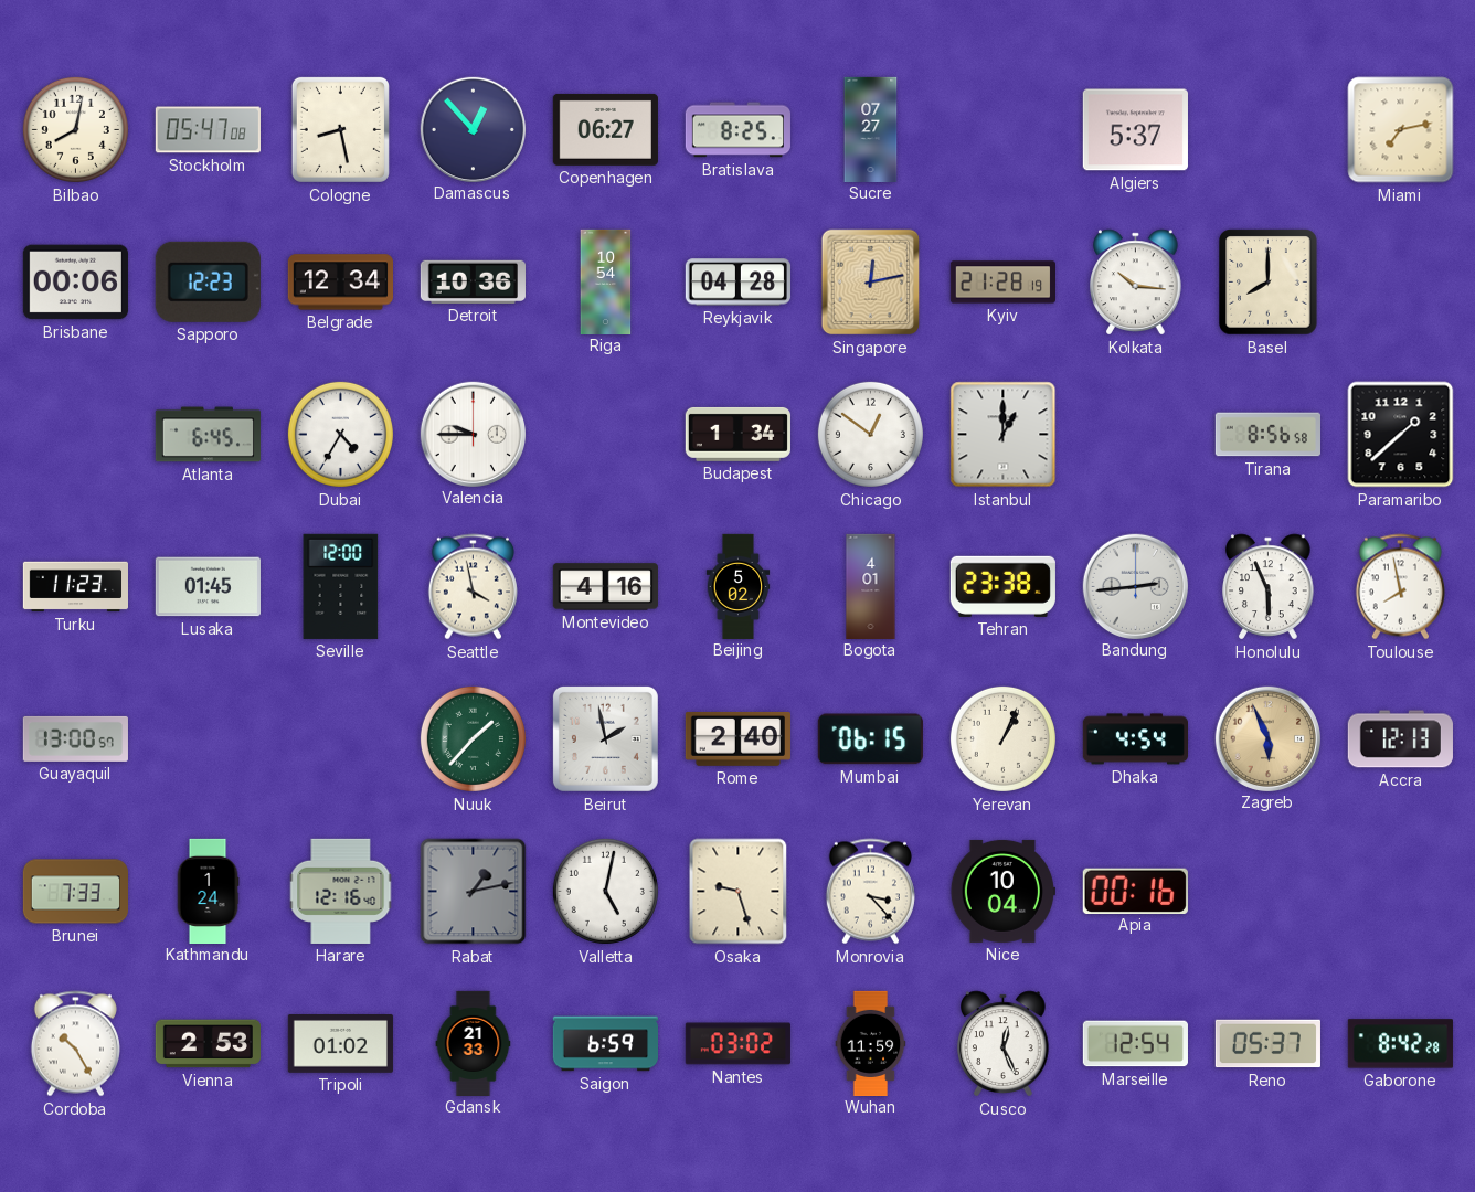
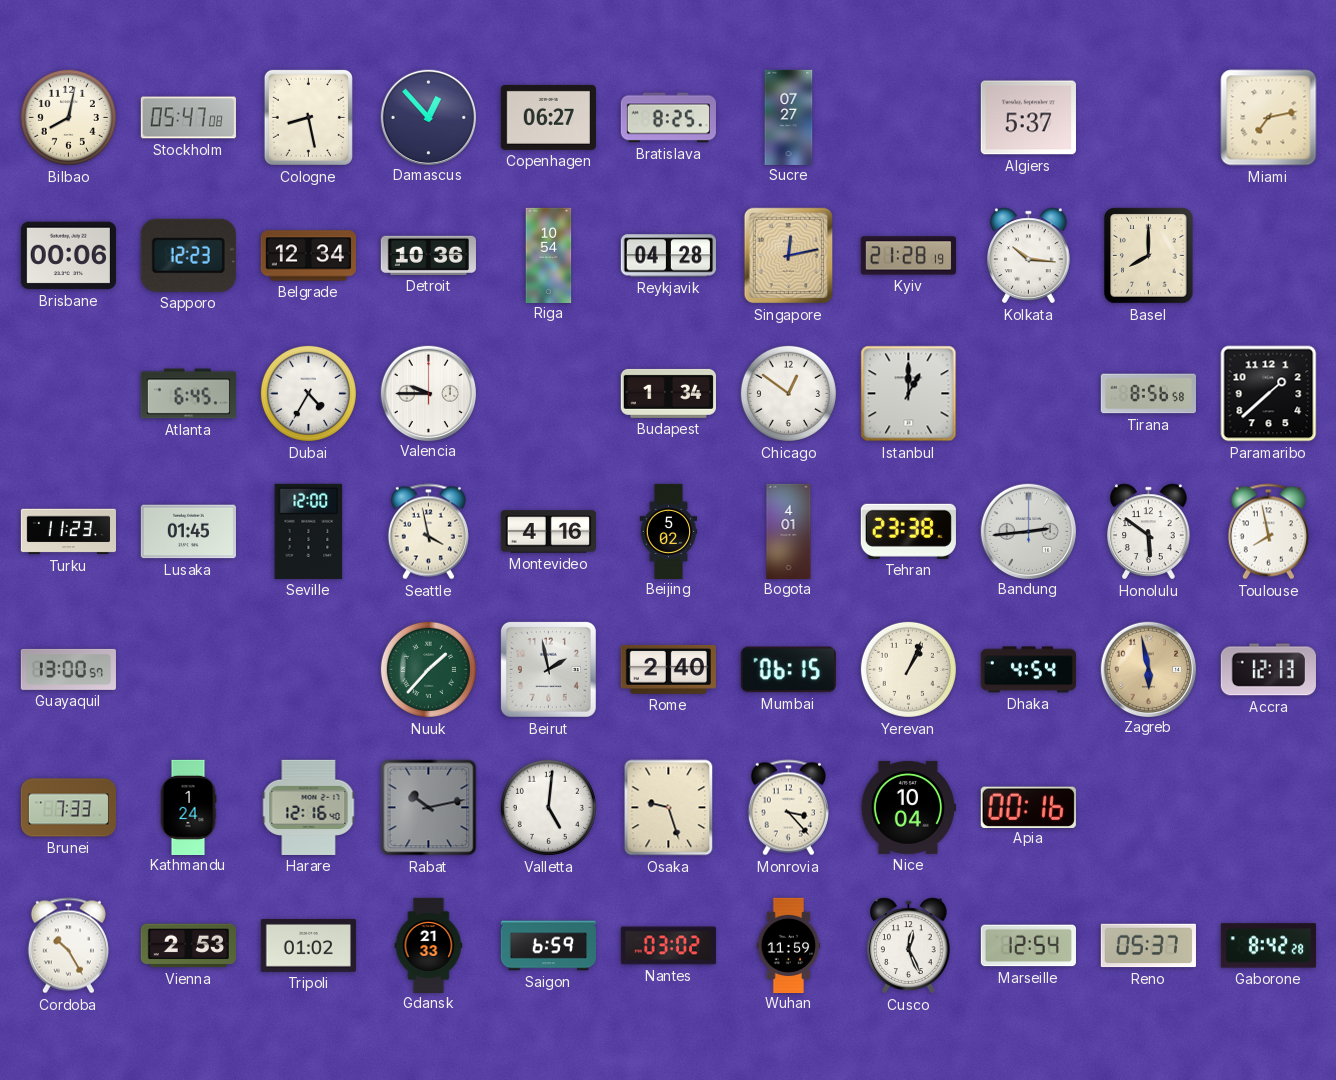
Honolulu: 5:56 -> 5:51
Zagreb: 5:56 -> 5:58
Rabat: 1:13 -> 10:13
Valletta: 5:02 -> 5:01
